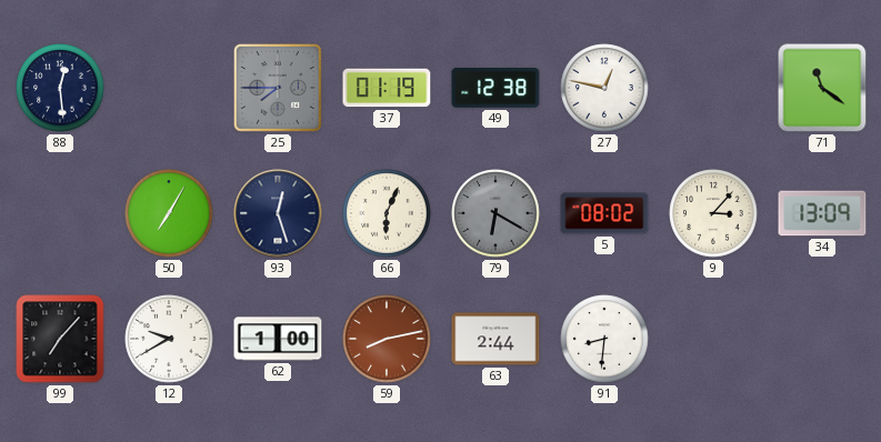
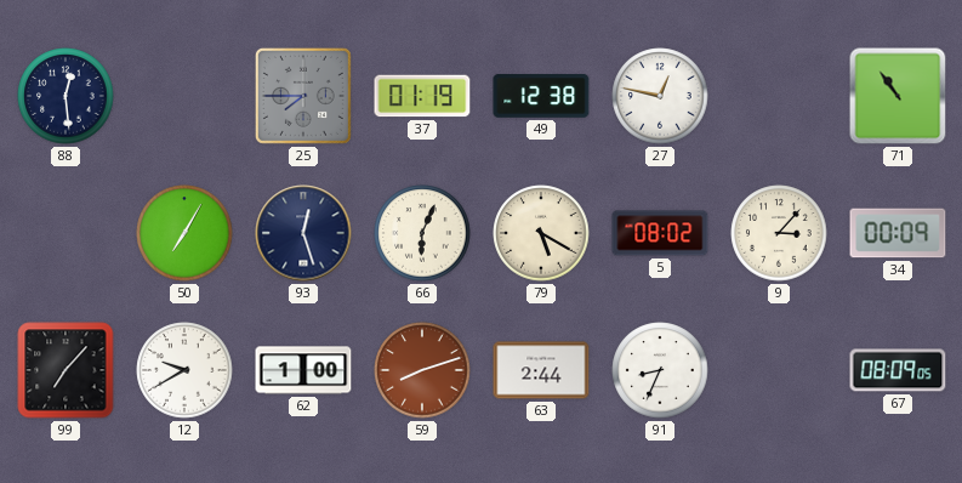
71: 11:21 -> 10:54
79: 6:20 -> 5:20
79 dial: grey -> cream
34: 13:09 -> 00:09
59: 8:13 -> 8:12
91: 8:31 -> 8:34
67: none -> 08:09
